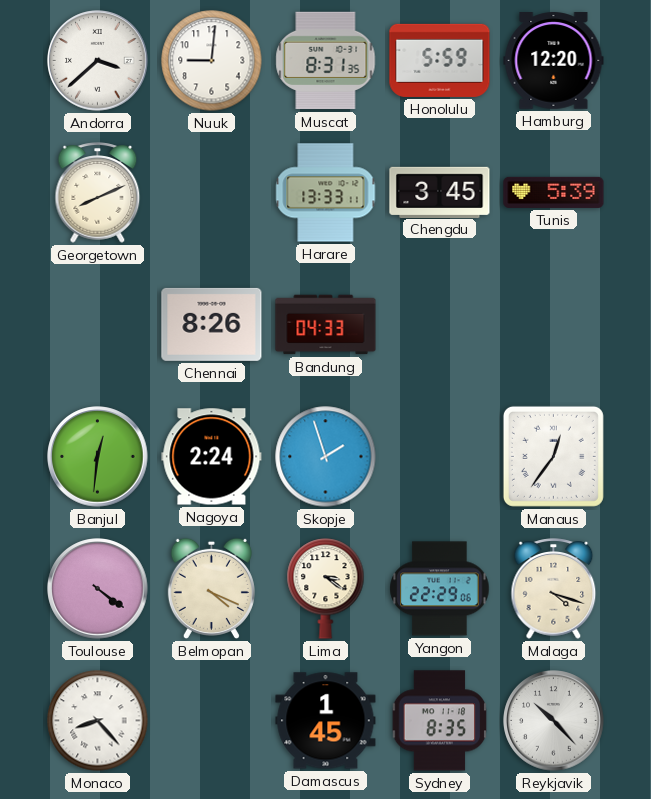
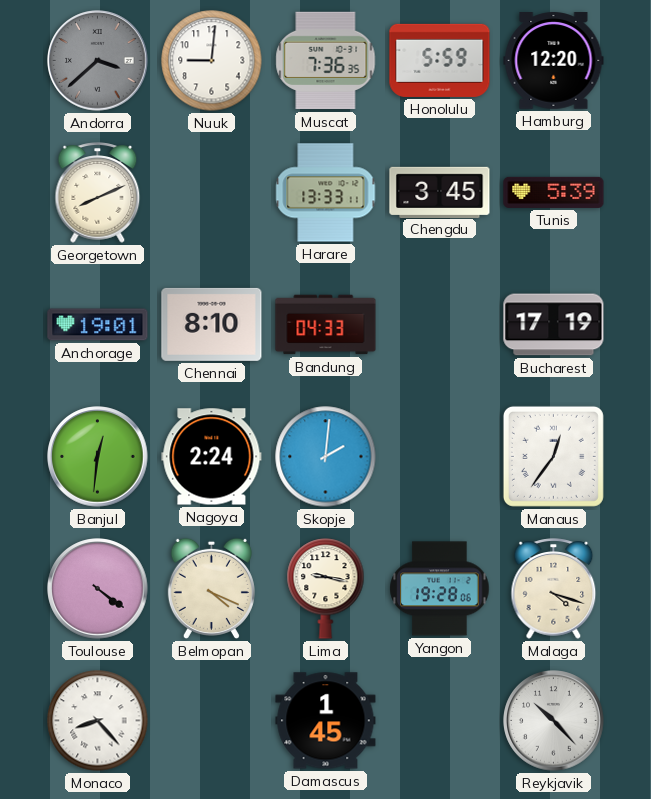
Andorra dial: white -> grey
Muscat: 8:31 -> 7:36
Anchorage: none -> 19:01
Chennai: 8:26 -> 8:10
Bucharest: none -> 17:19
Skopje: 1:57 -> 2:01
Lima: 3:21 -> 9:17
Yangon: 22:29 -> 19:28
Sydney: 8:35 -> none
